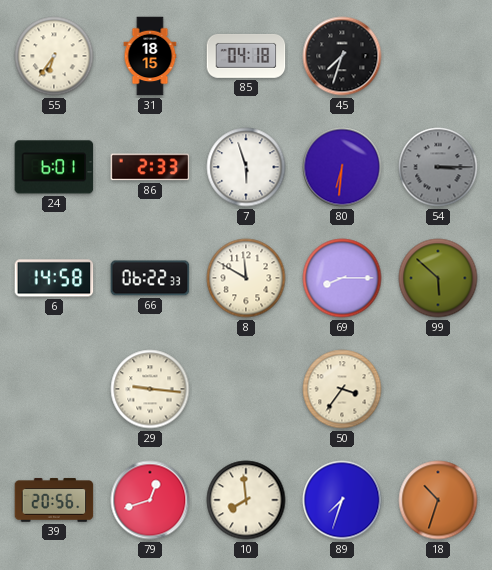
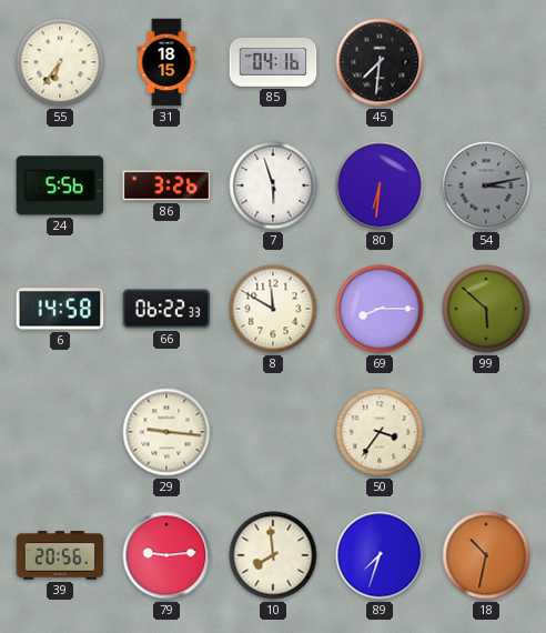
85: 04:18 -> 04:16
45: 7:33 -> 7:31
24: 6:01 -> 5:56
86: 2:33 -> 3:26
54: 3:15 -> 3:13
79: 12:42 -> 9:14
18: 10:33 -> 10:32
